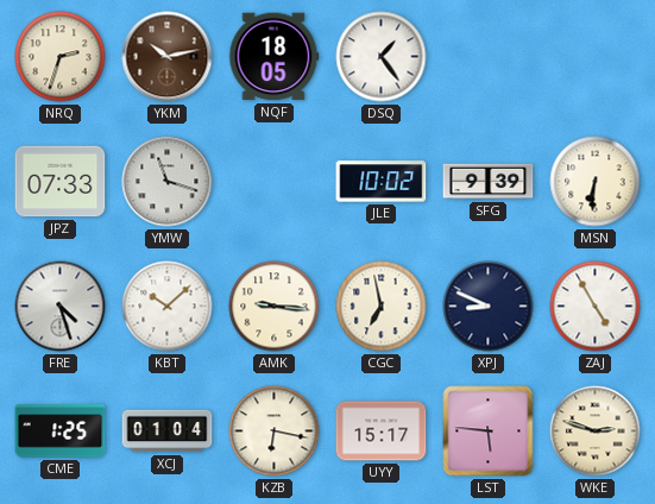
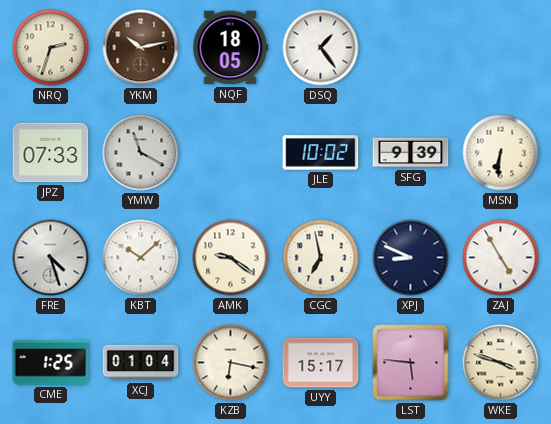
YMW: 11:18 -> 11:20
AMK: 9:16 -> 9:21
WKE: 2:48 -> 3:48
